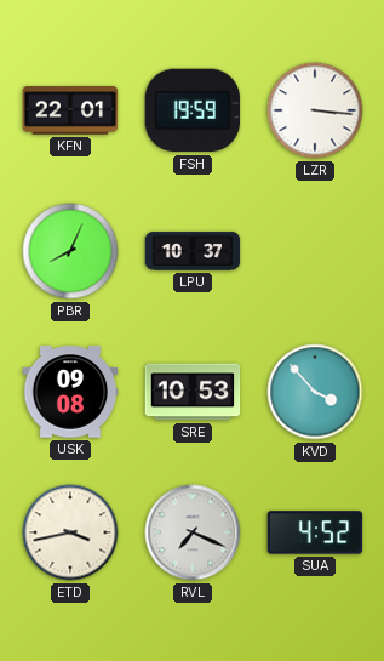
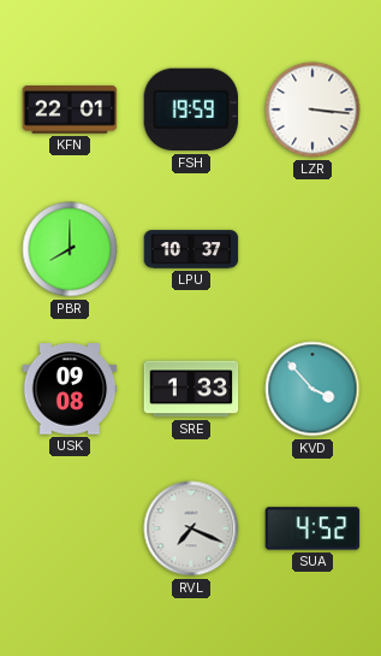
PBR: 8:04 -> 8:00
SRE: 10:53 -> 1:33
ETD: 3:43 -> none
